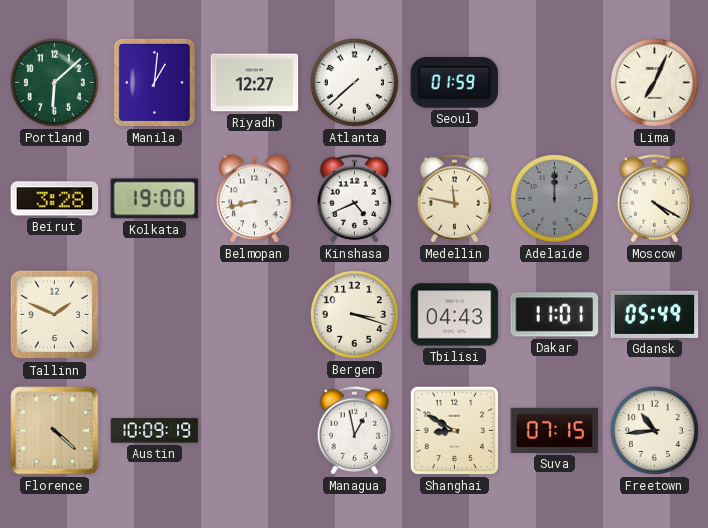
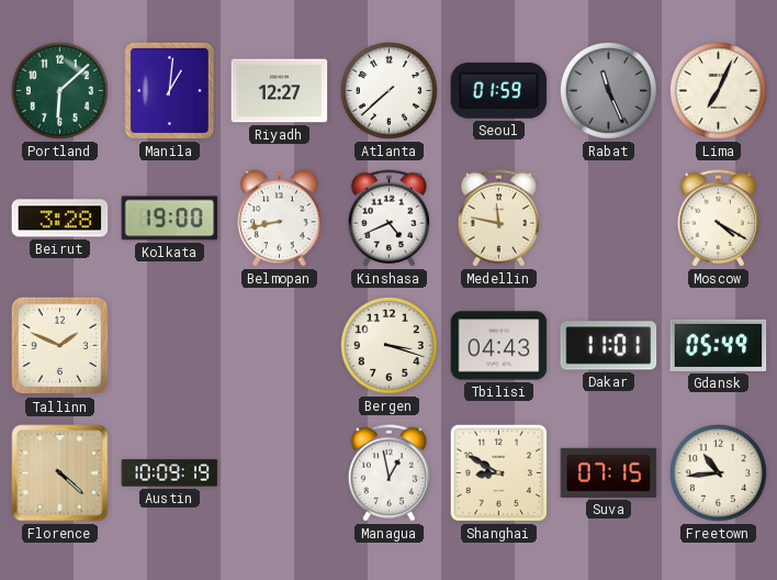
Rabat: none -> 11:26
Adelaide: 12:00 -> none
